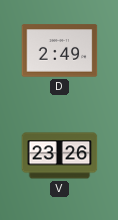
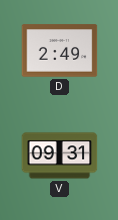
V: 23:26 -> 09:31
